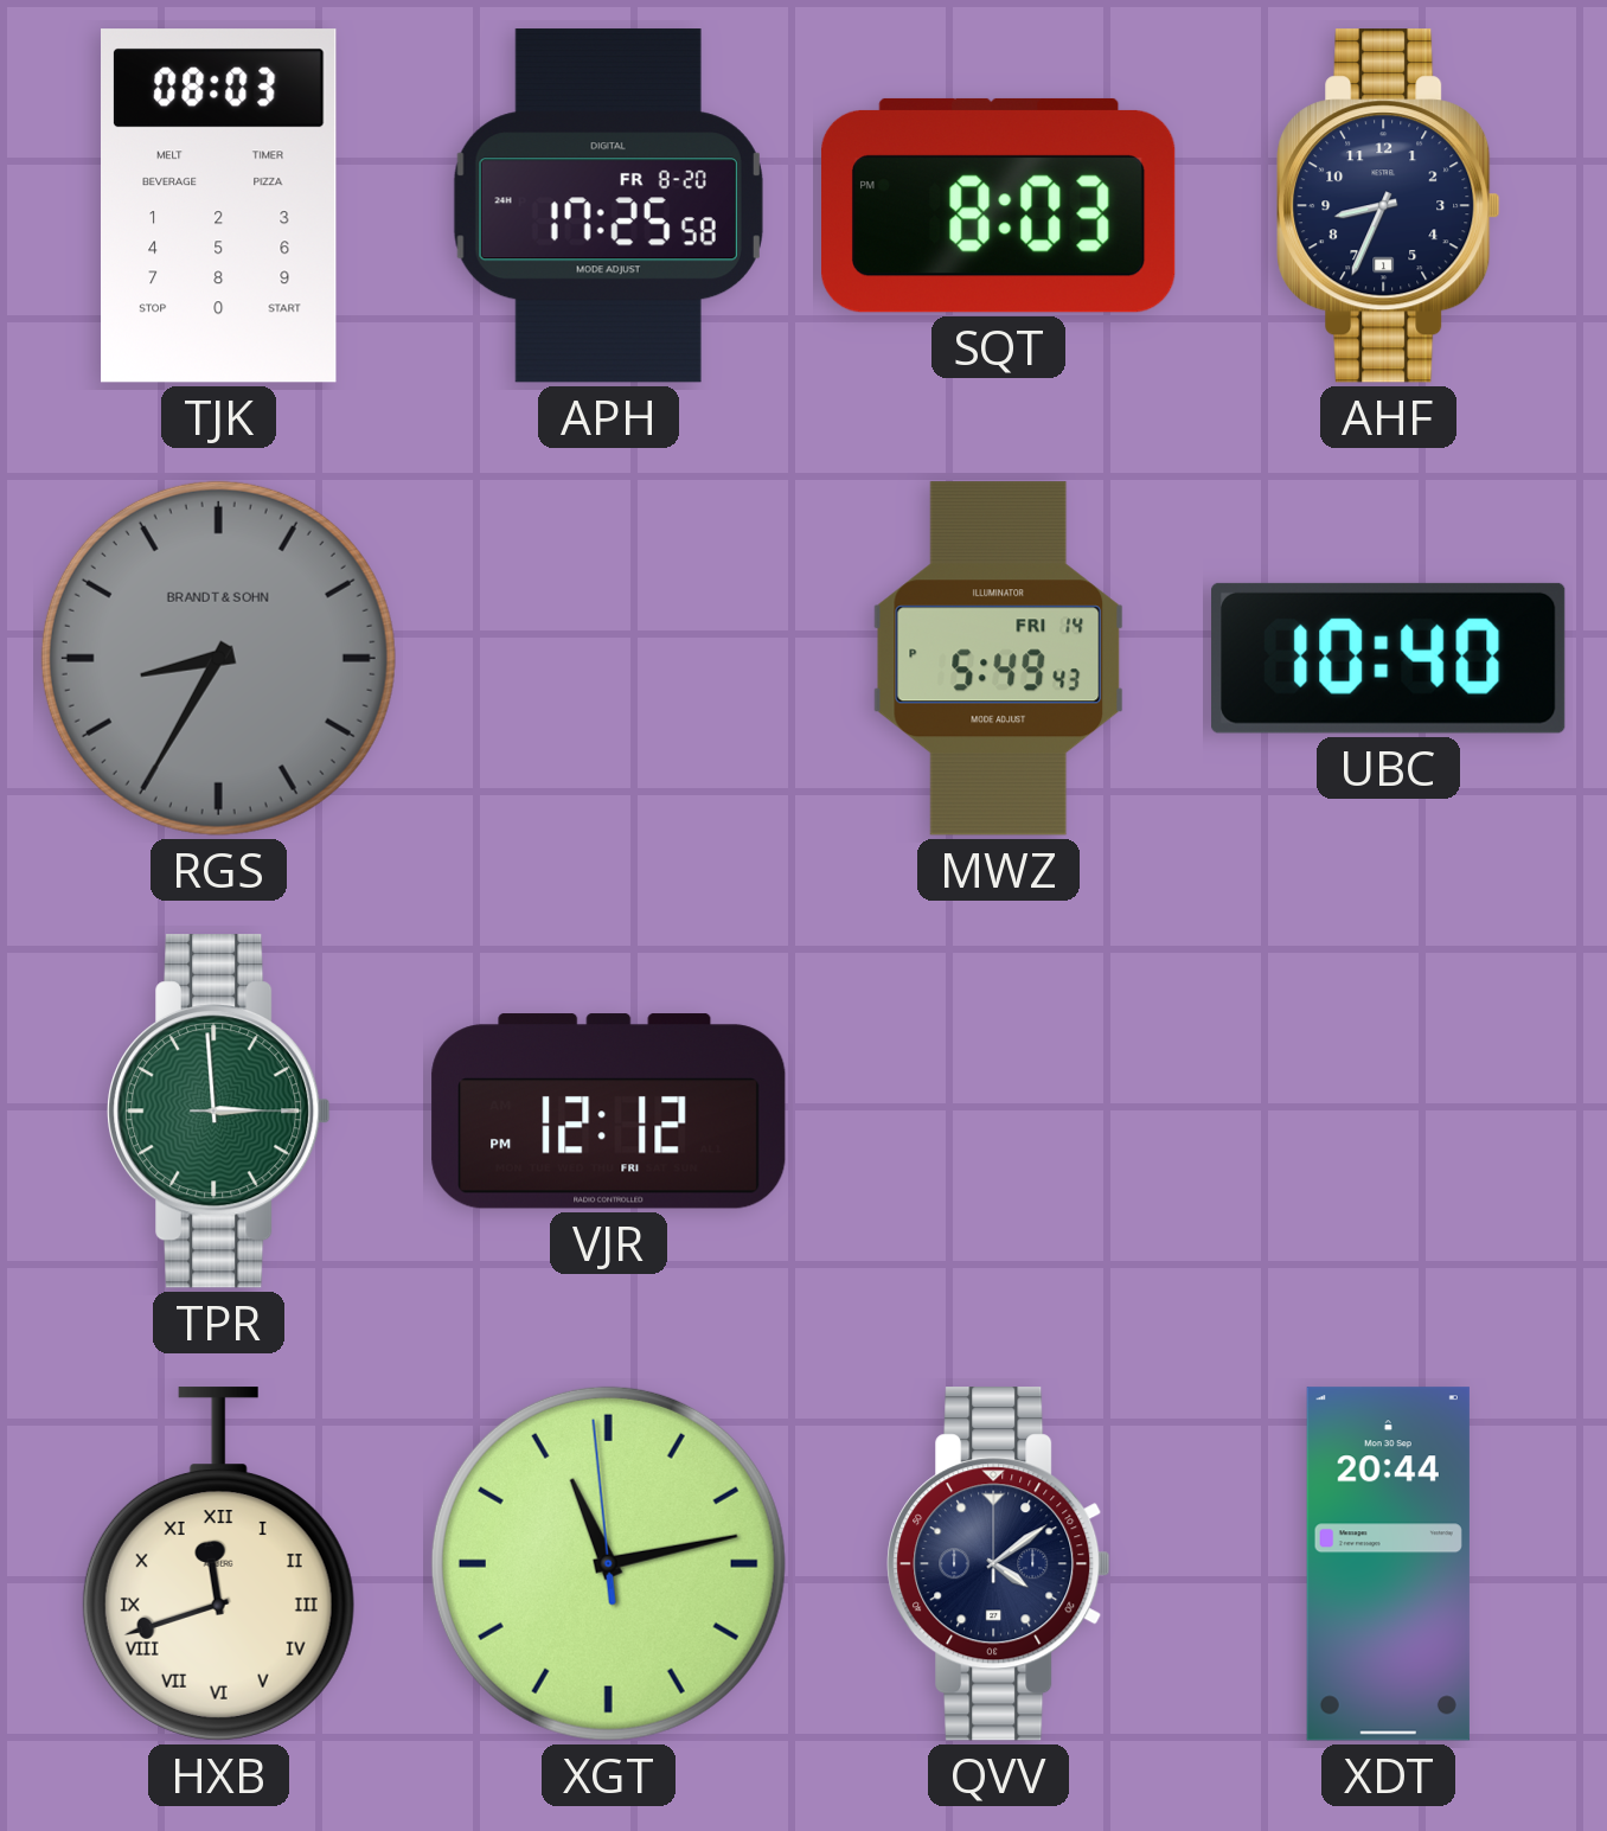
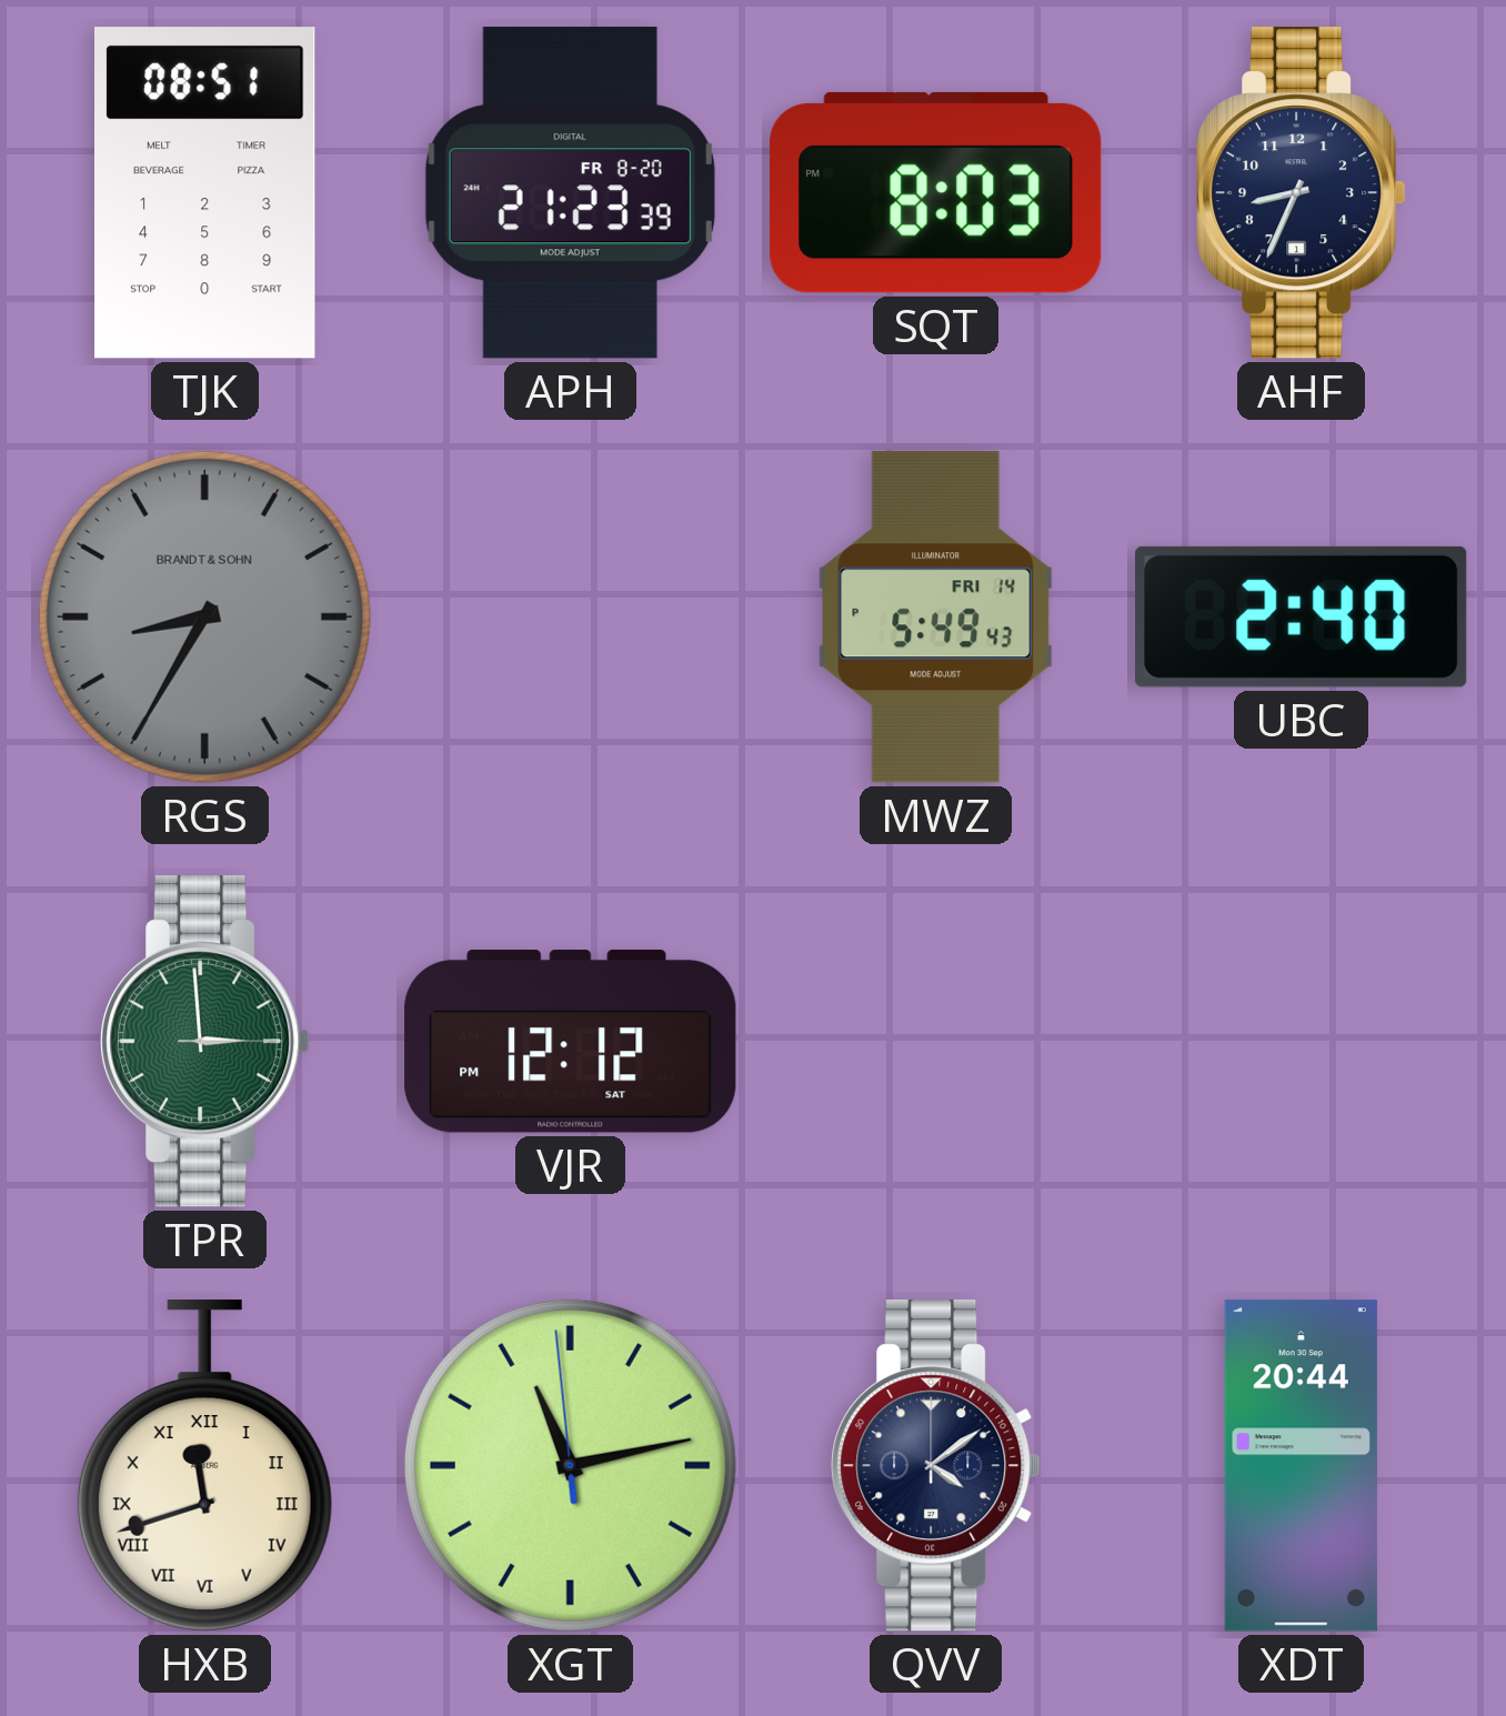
TJK: 08:03 -> 08:51
APH: 17:25 -> 21:23
UBC: 10:40 -> 2:40
VJR date: FRI -> SAT
